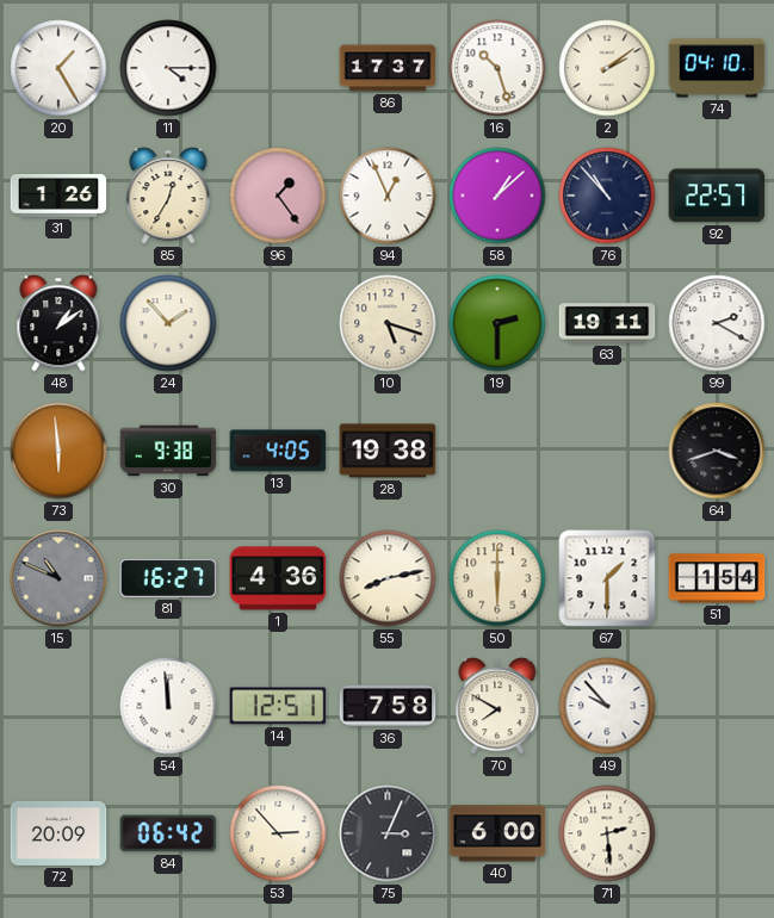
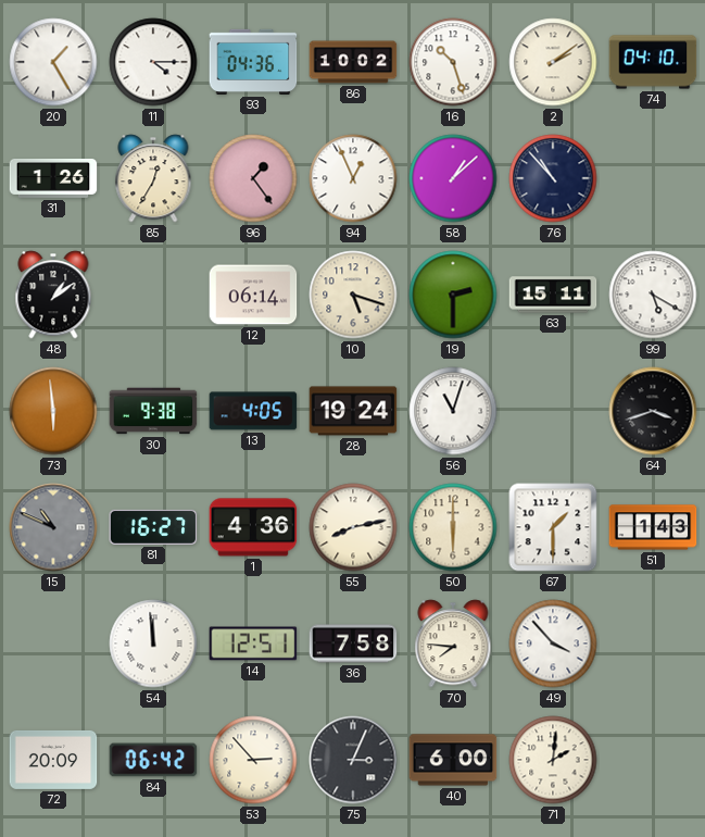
93: none -> 04:36
86: 17:37 -> 10:02
92: 22:57 -> none
24: 1:53 -> none
12: none -> 06:14
63: 19:11 -> 15:11
99: 2:20 -> 5:20
28: 19:38 -> 19:24
56: none -> 11:03
51: 1:54 -> 1:43
70: 7:50 -> 7:46
49: 9:53 -> 3:53
71: 2:29 -> 2:01
